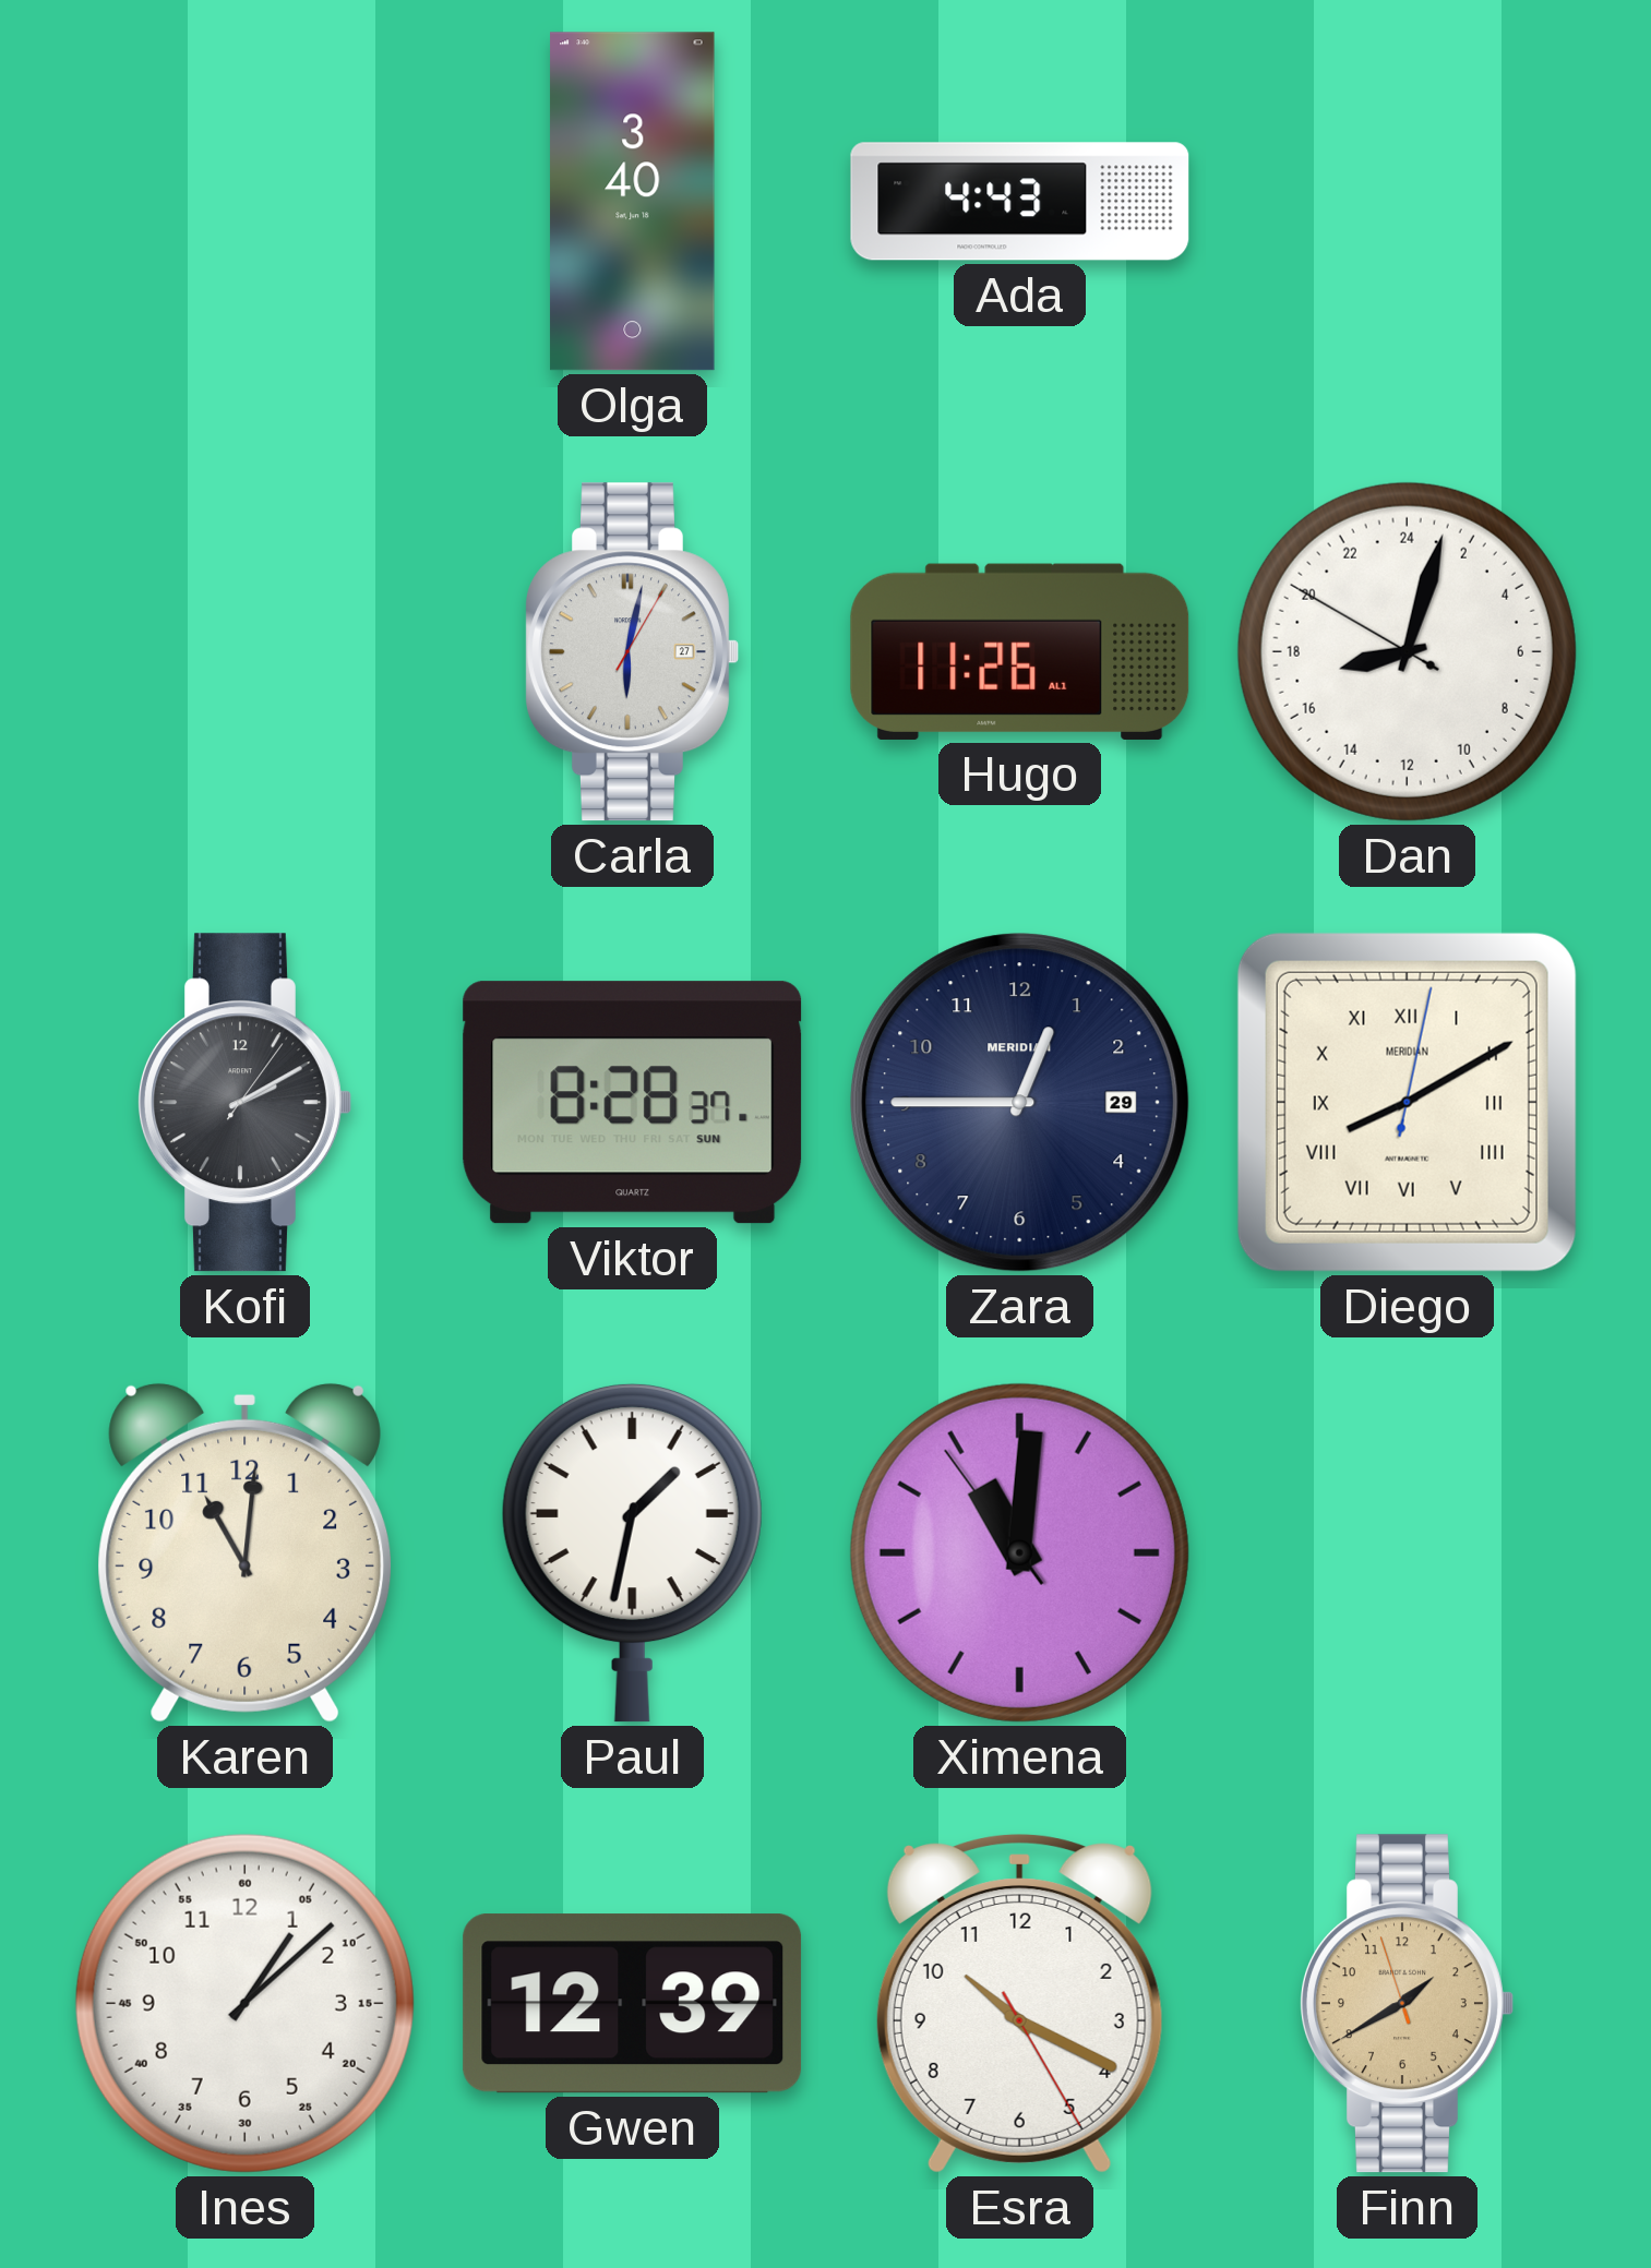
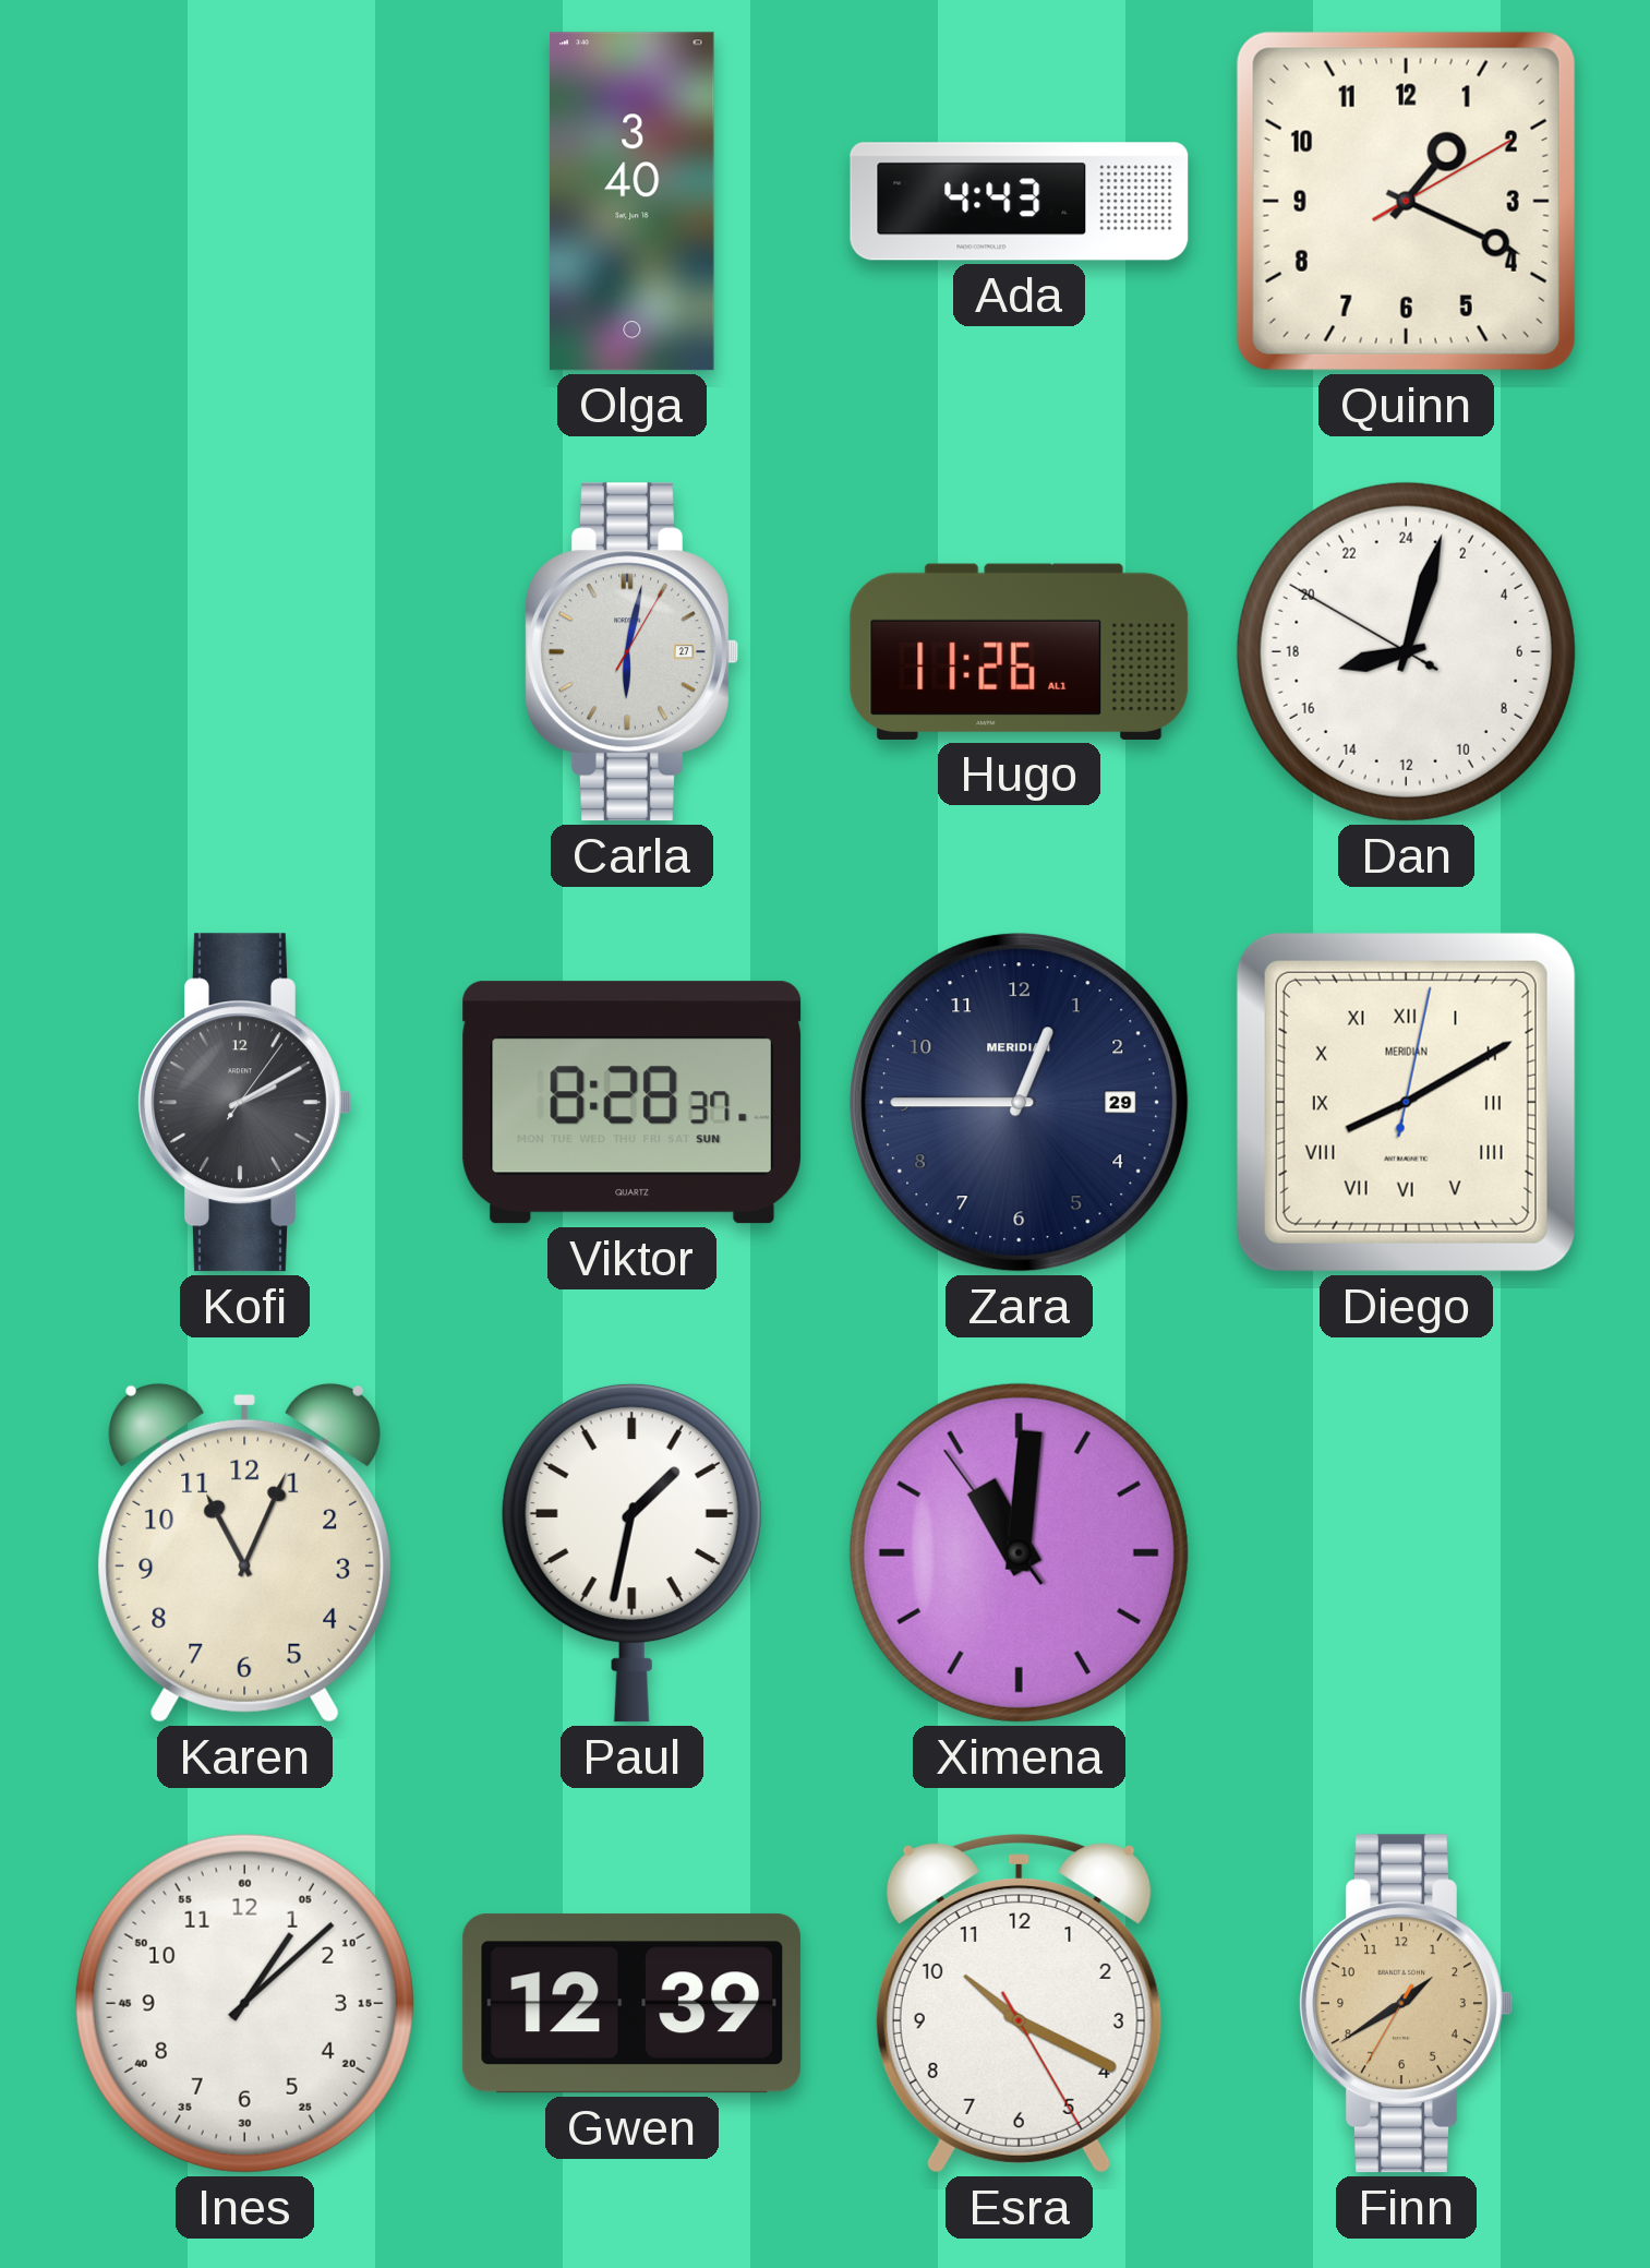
Quinn: none -> 1:19
Karen: 11:01 -> 11:04
Finn: 1:39:57 -> 1:39:35
